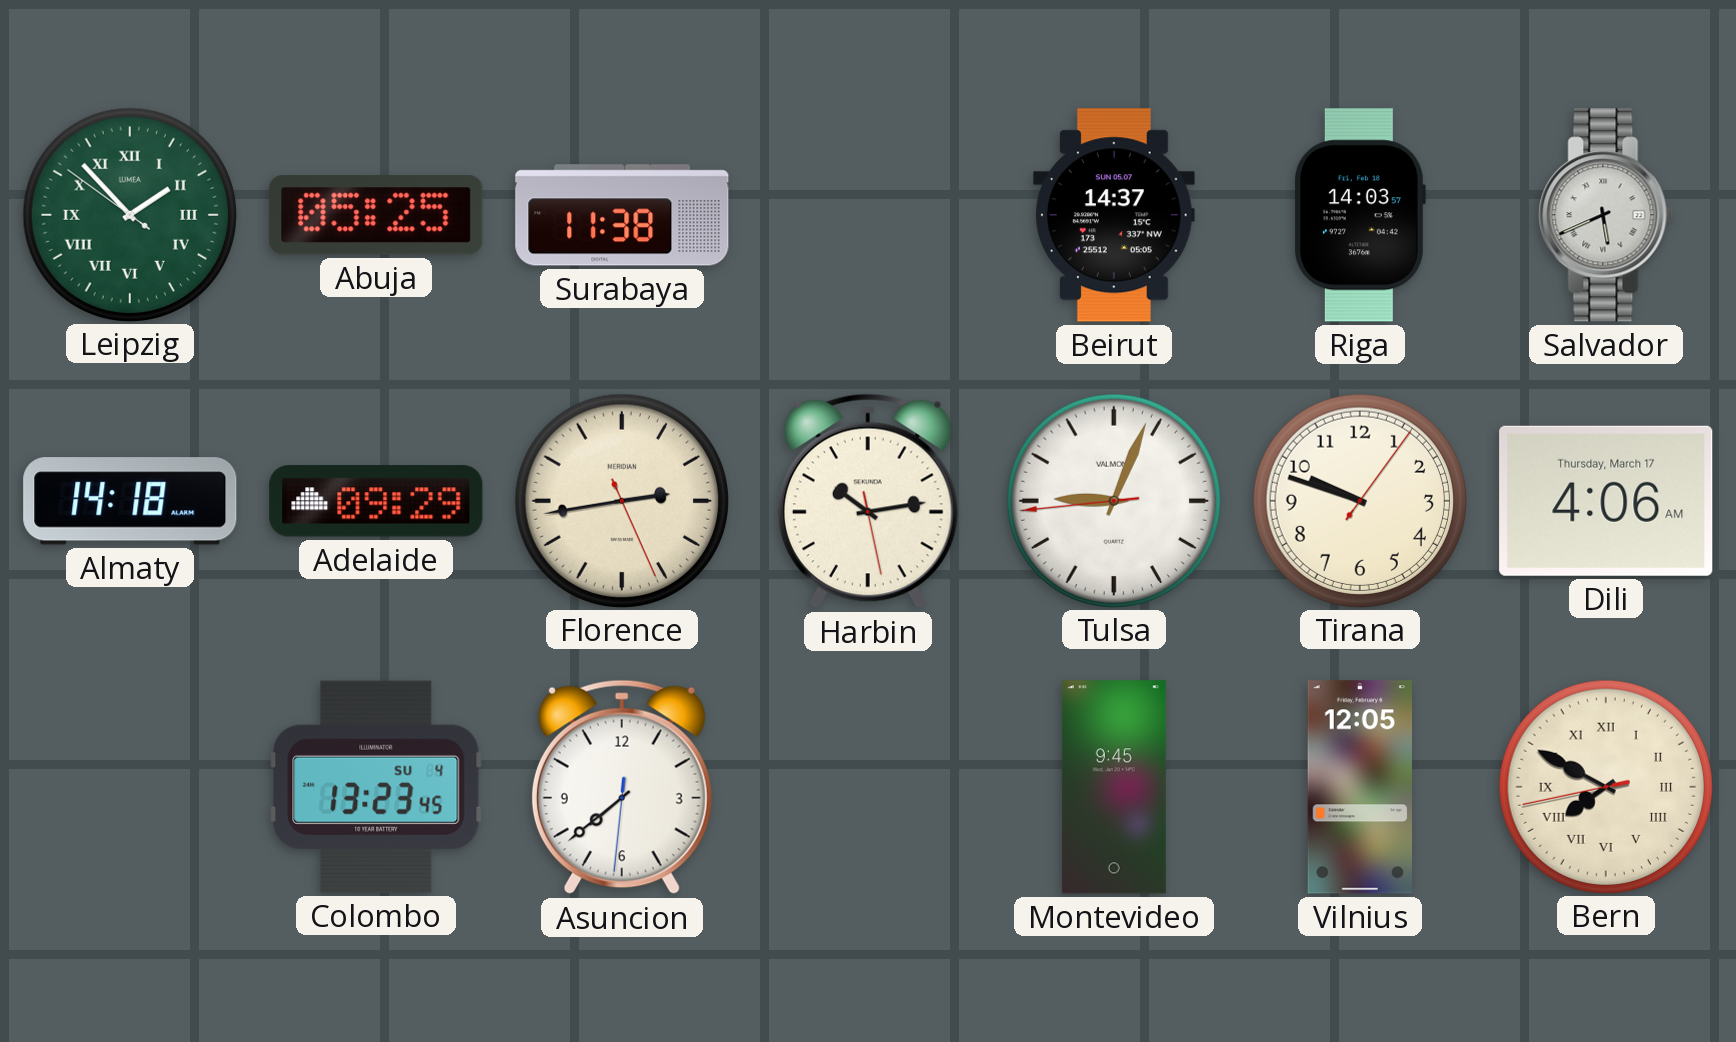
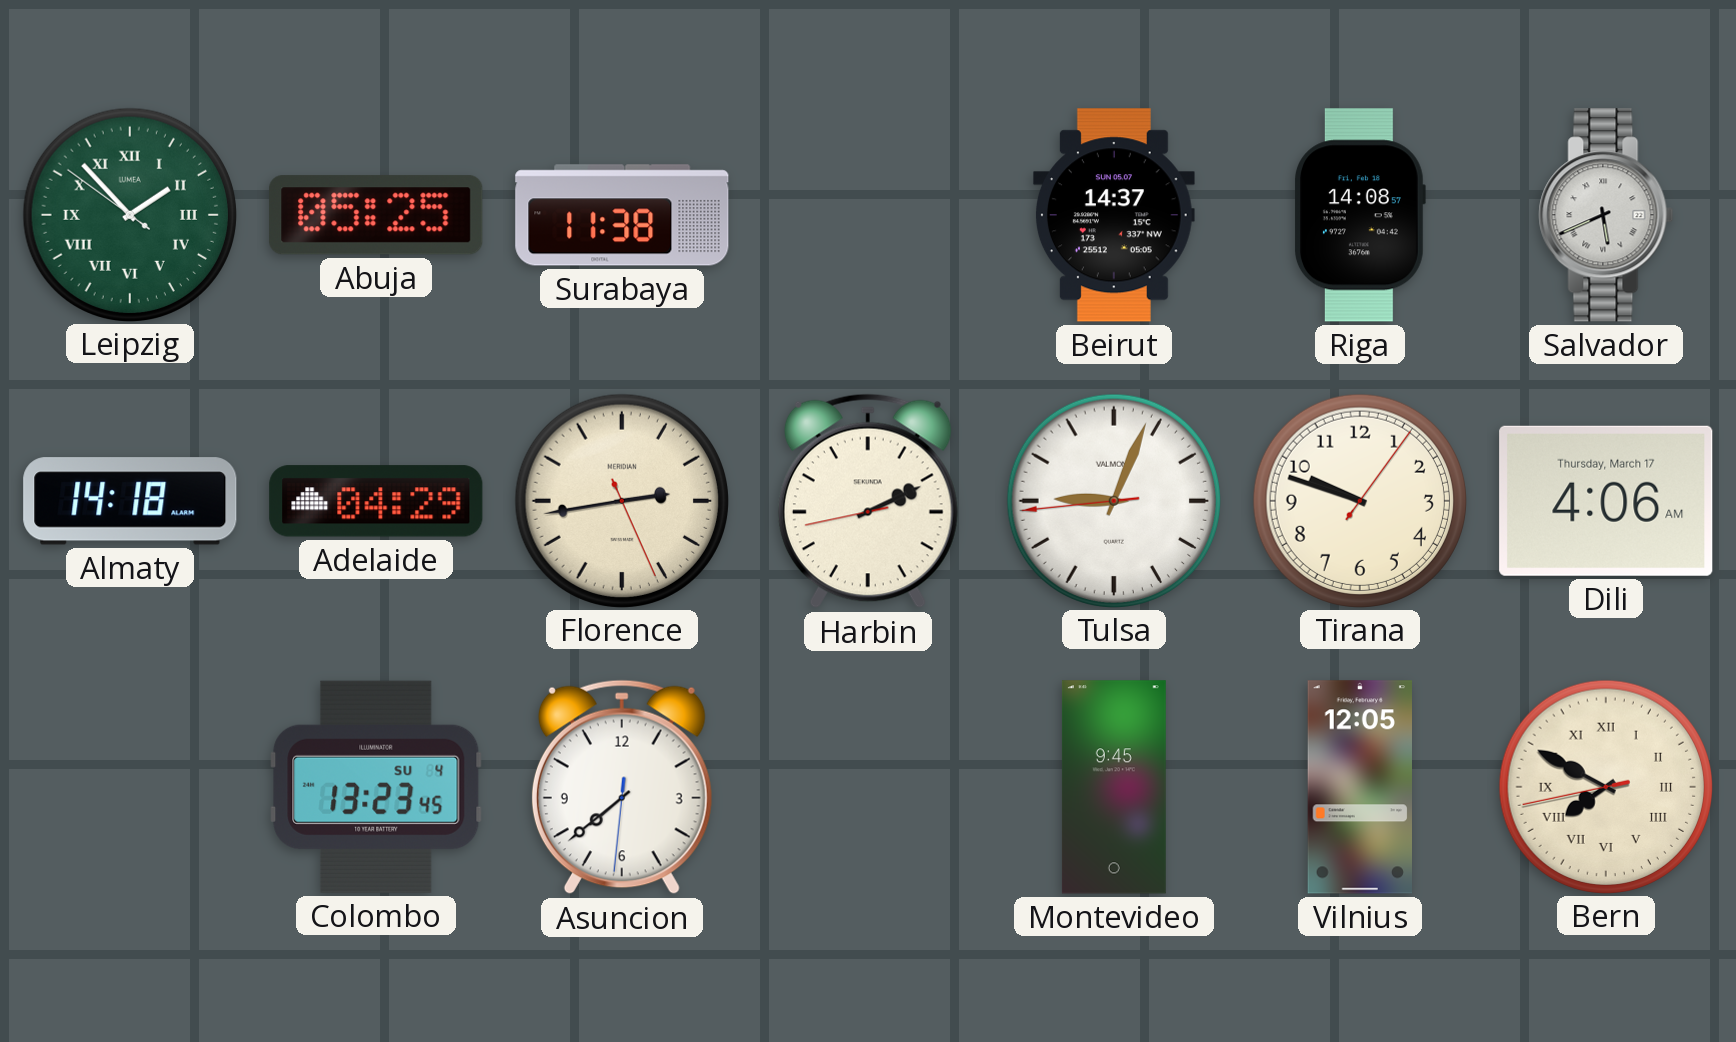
Riga: 14:03 -> 14:08
Adelaide: 09:29 -> 04:29
Harbin: 10:13 -> 2:10
